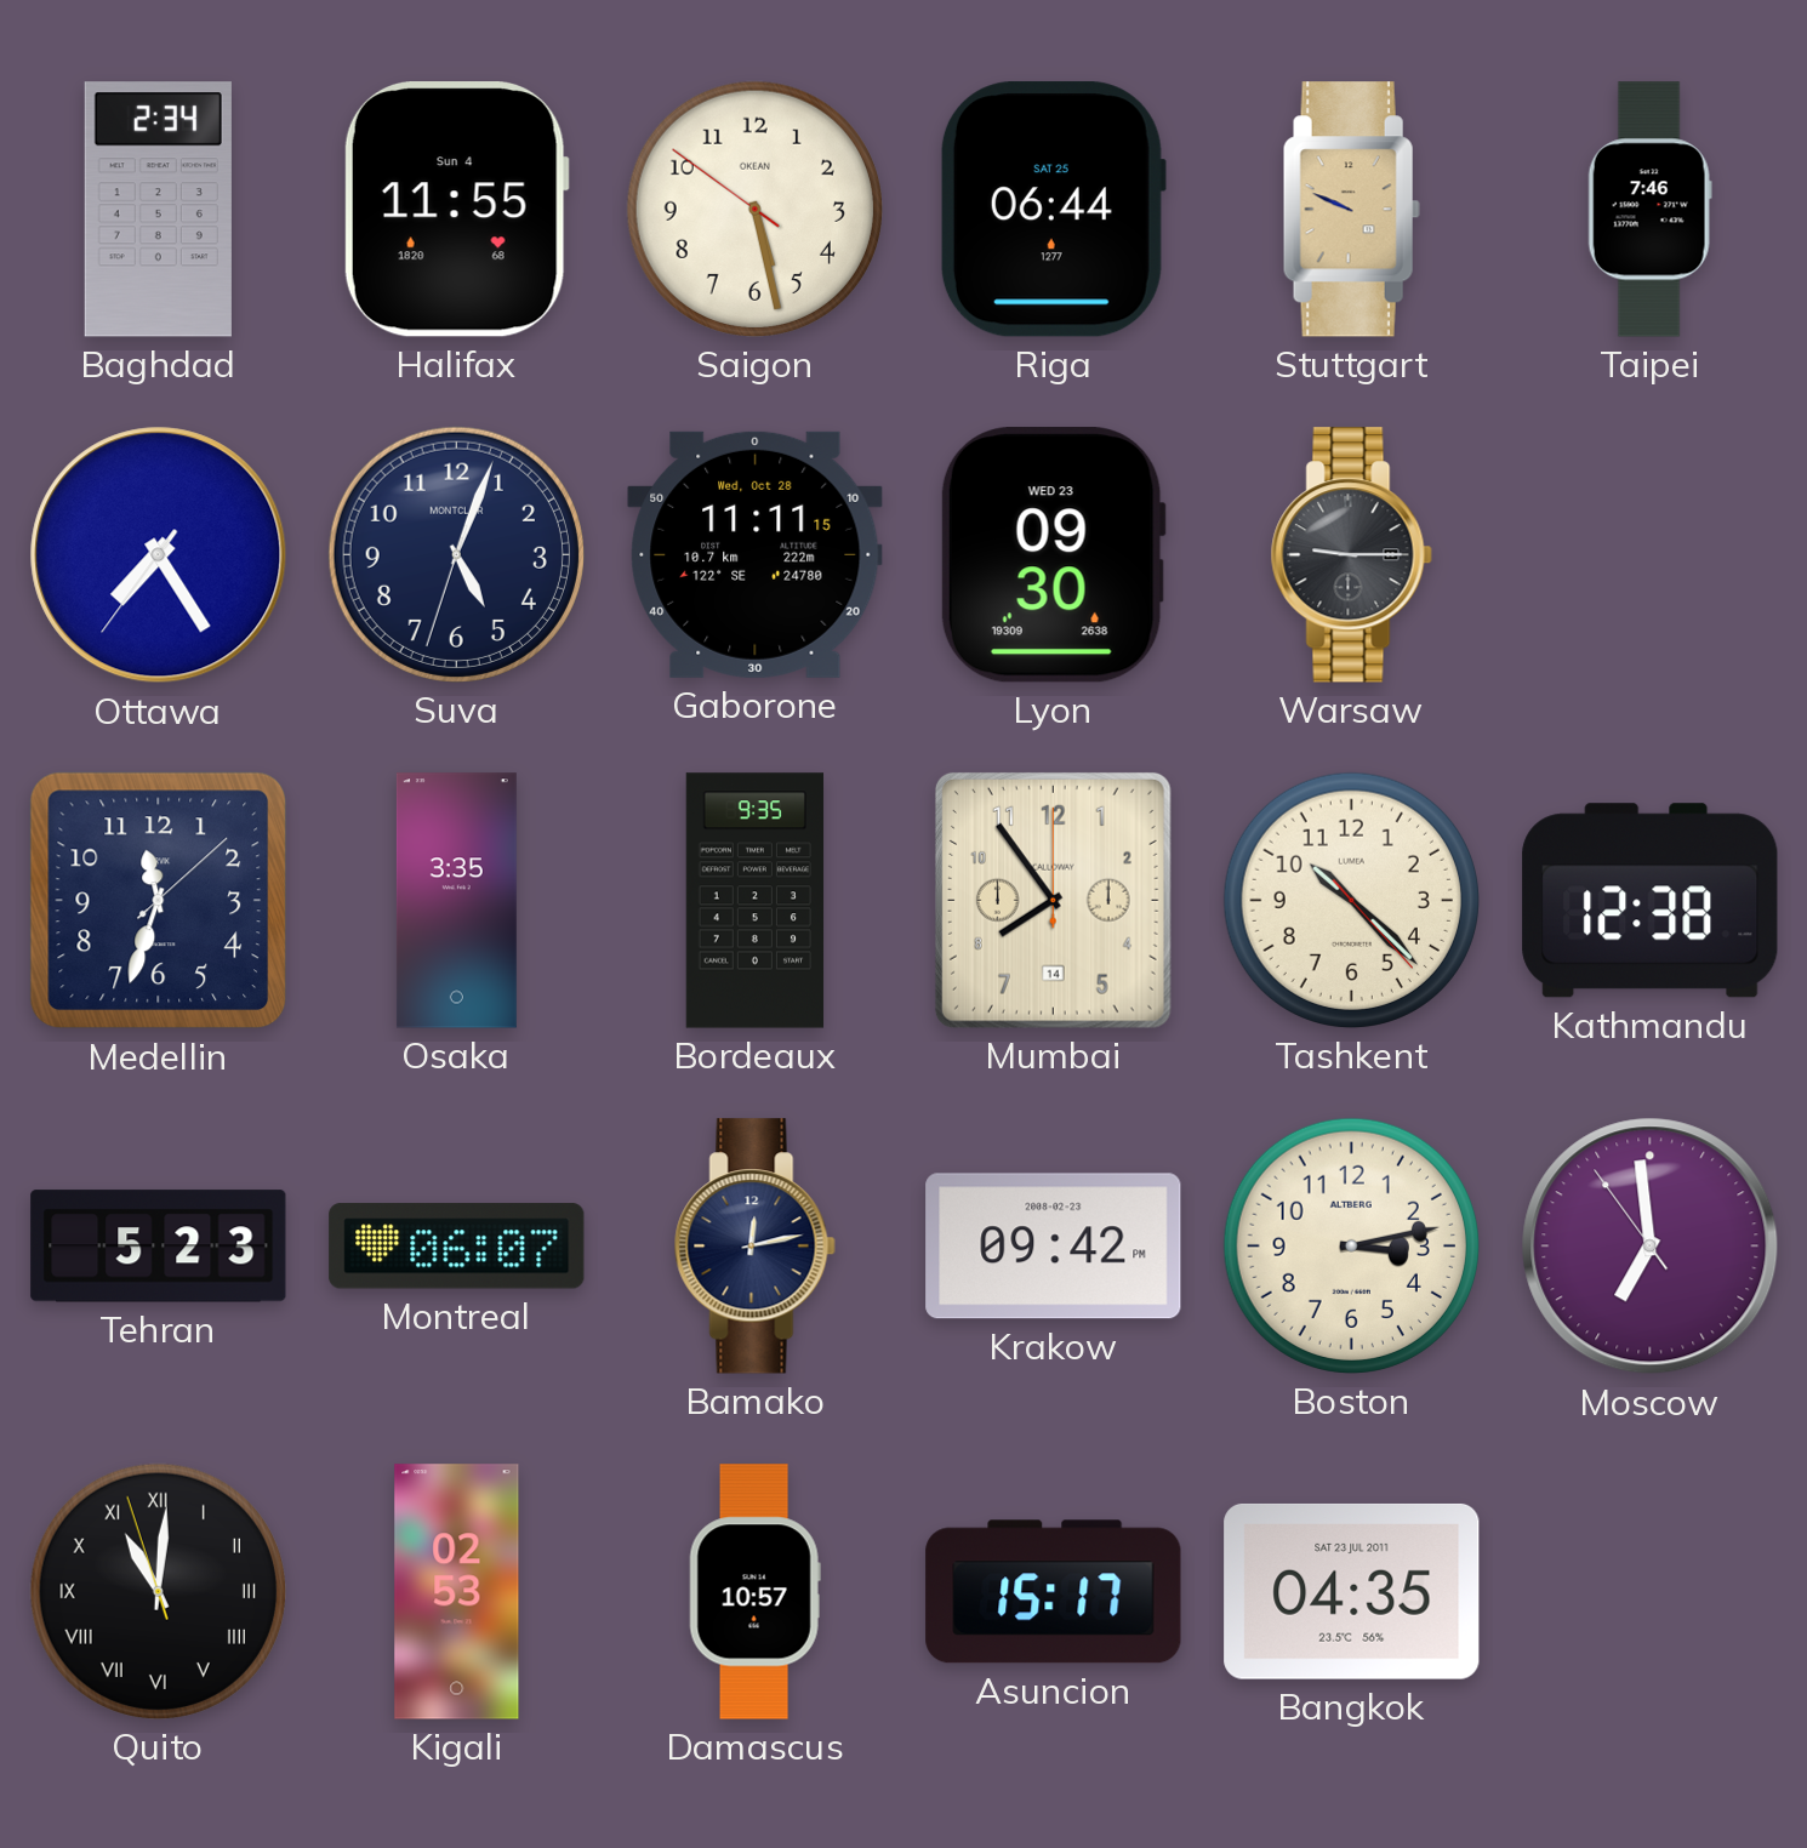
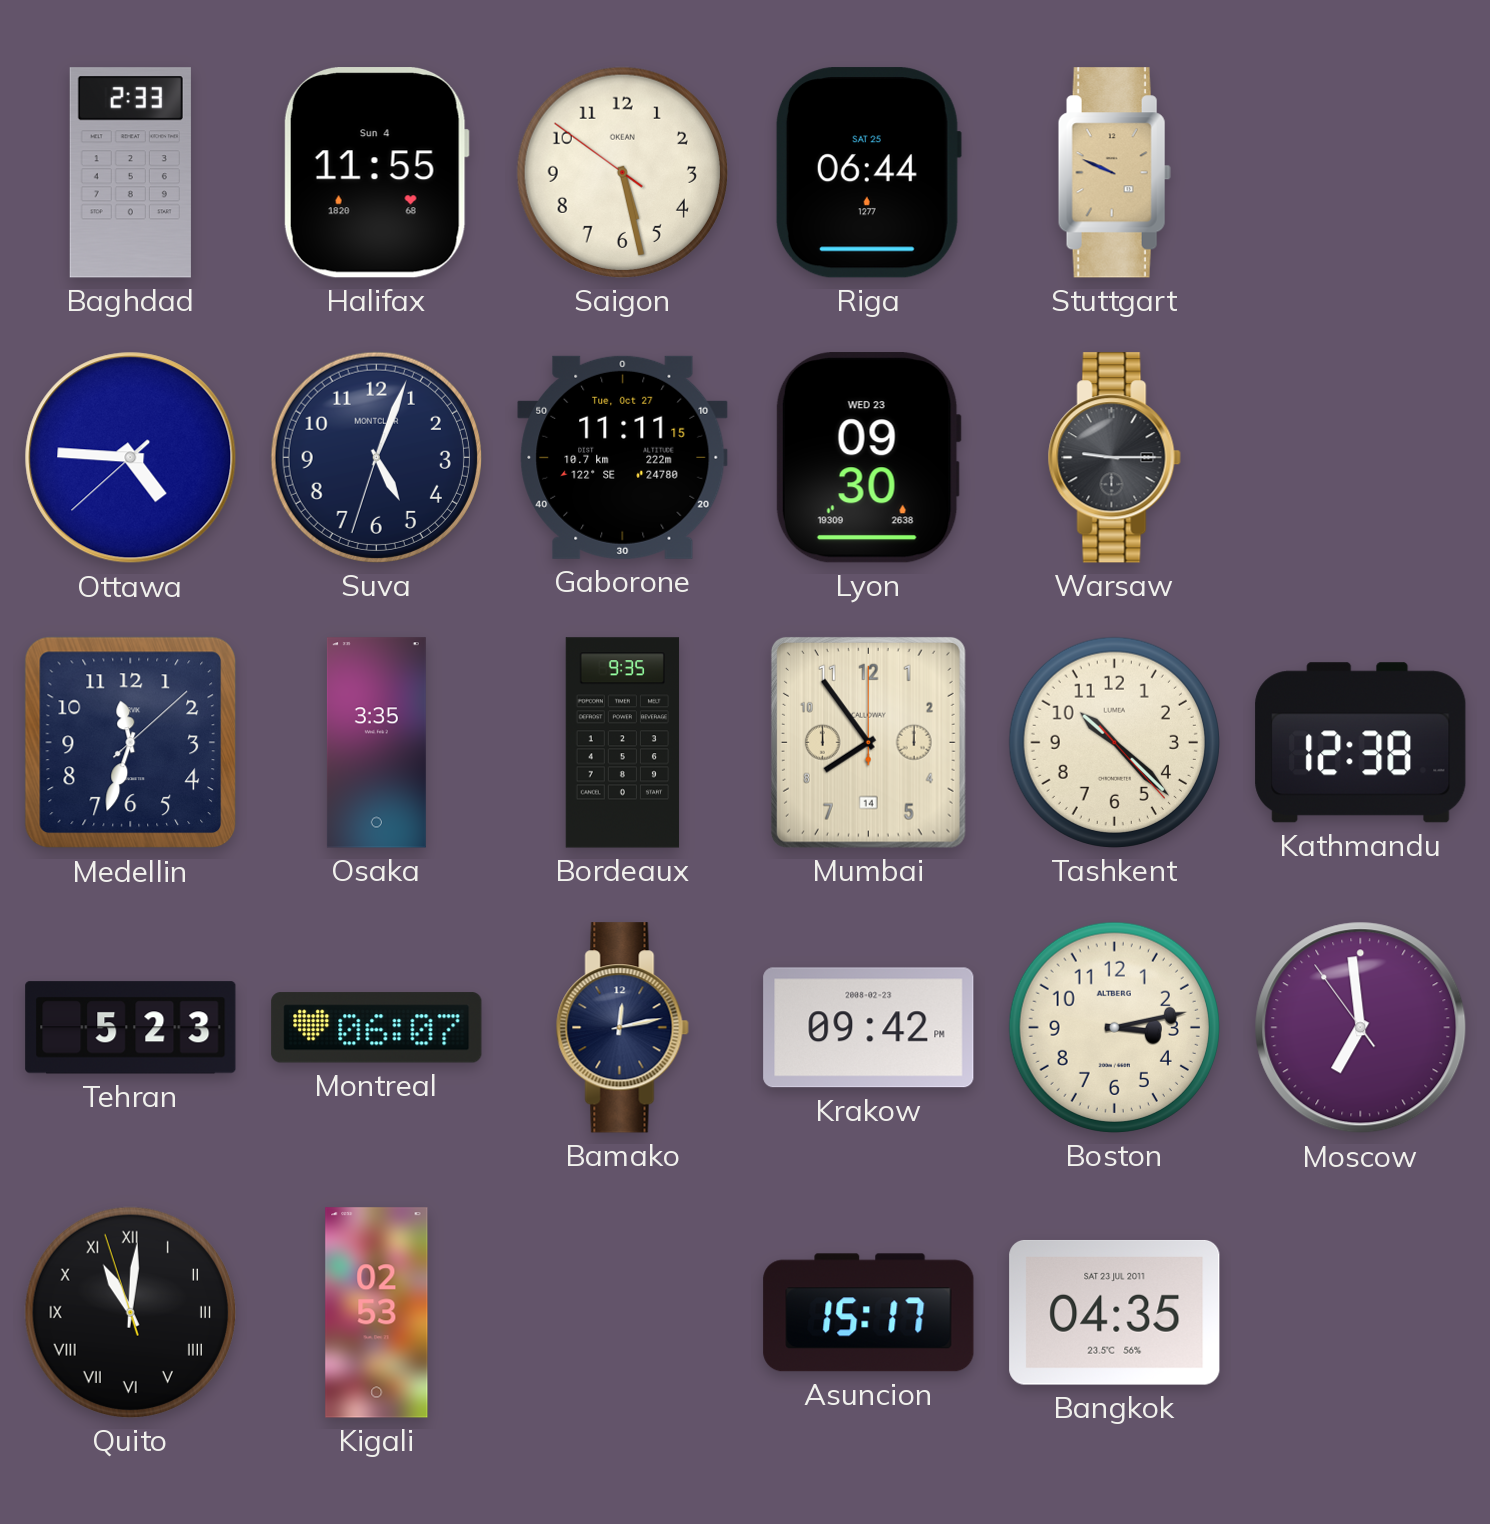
Baghdad: 2:34 -> 2:33
Taipei: 7:46 -> none
Ottawa: 7:24 -> 4:45
Gaborone date: Wed, Oct 28 -> Tue, Oct 27
Damascus: 10:57 -> none
